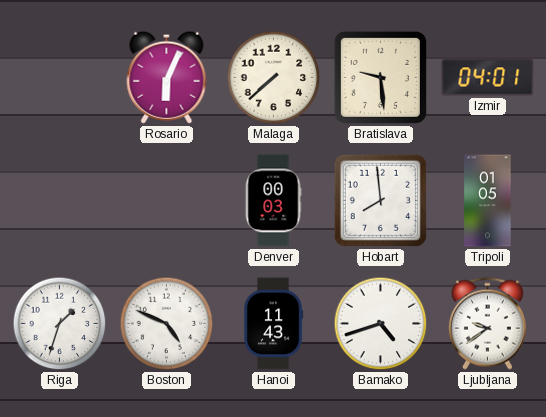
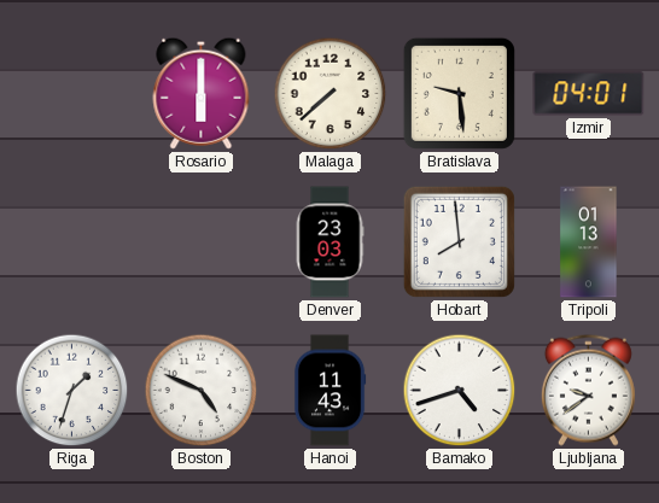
Rosario: 6:04 -> 6:00
Denver: 00:03 -> 23:03
Tripoli: 01:05 -> 01:13
